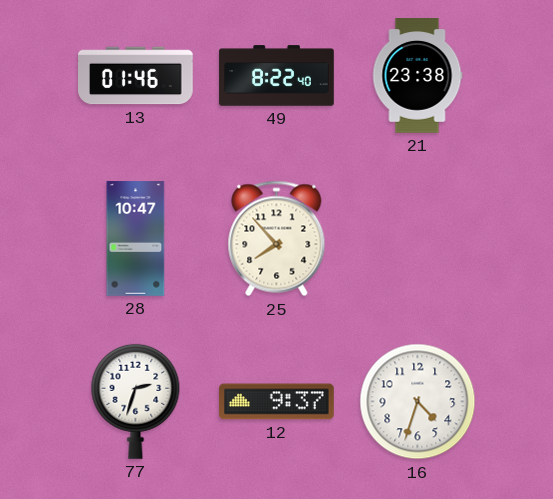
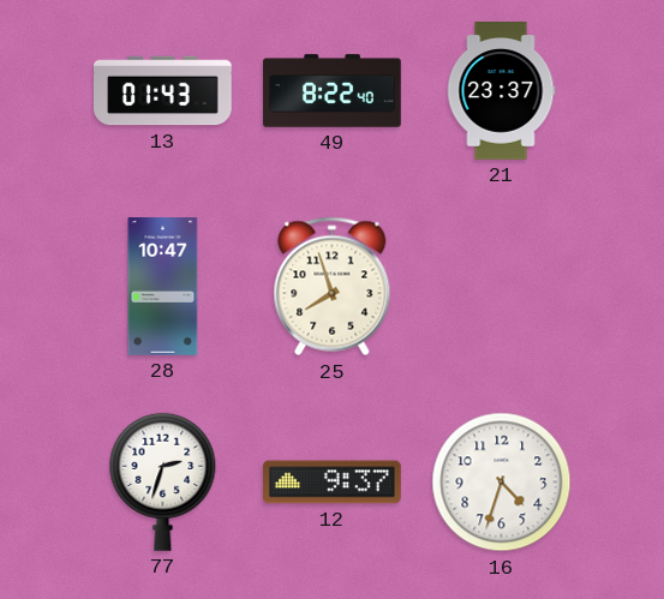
13: 01:46 -> 01:43
21: 23:38 -> 23:37
25: 7:53 -> 7:57
